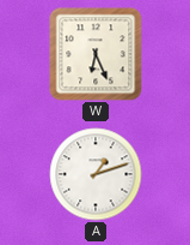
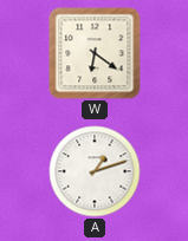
W: 6:26 -> 6:21
